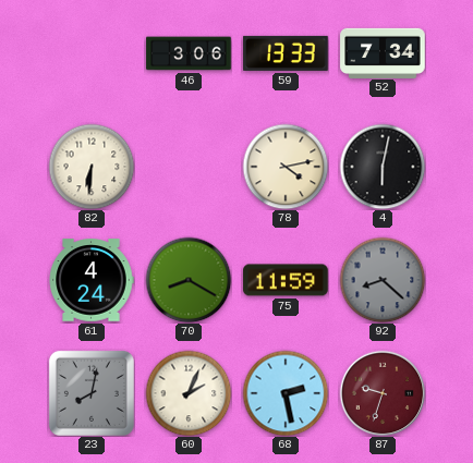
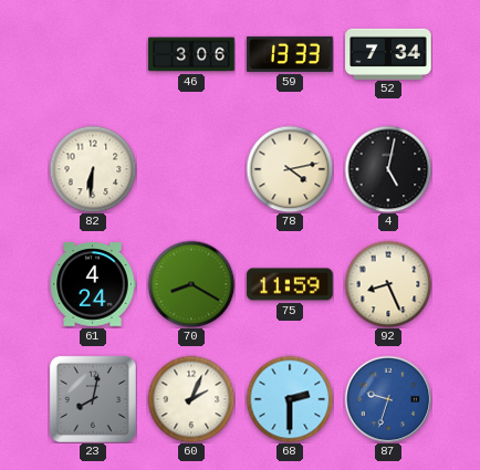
4: 6:02 -> 5:02
92: 8:22 -> 8:26
92 dial: grey -> cream
68: 2:28 -> 2:30
87 dial: burgundy -> blue
